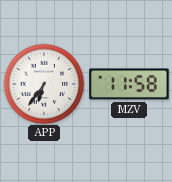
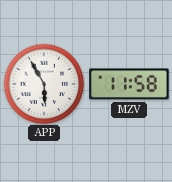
APP: 6:36 -> 5:55
